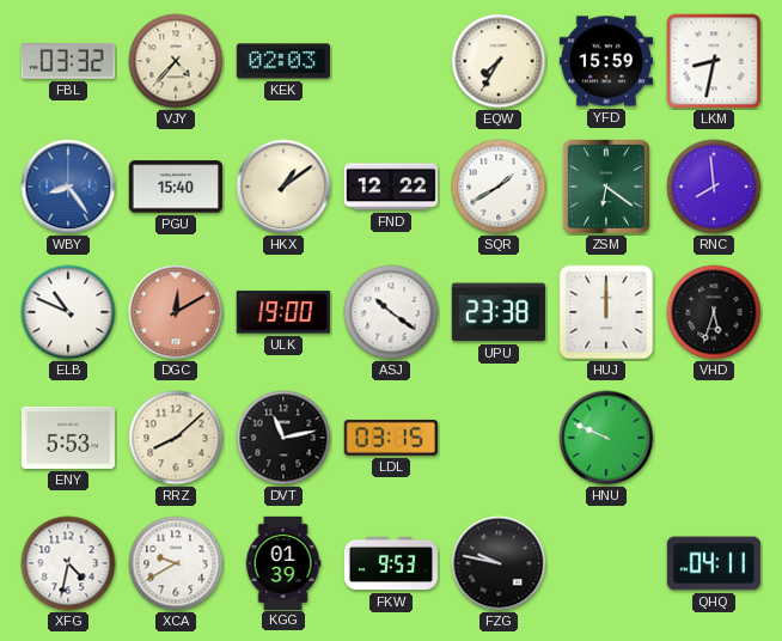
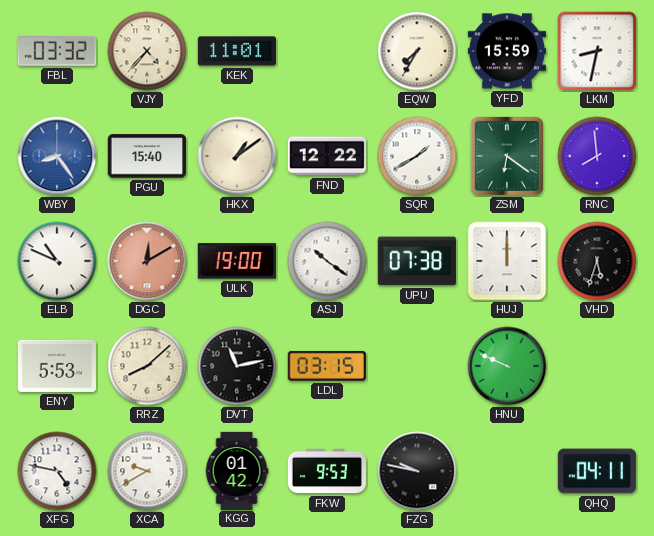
KEK: 02:03 -> 11:01
UPU: 23:38 -> 07:38
XFG: 4:32 -> 4:47
KGG: 01:39 -> 01:42
